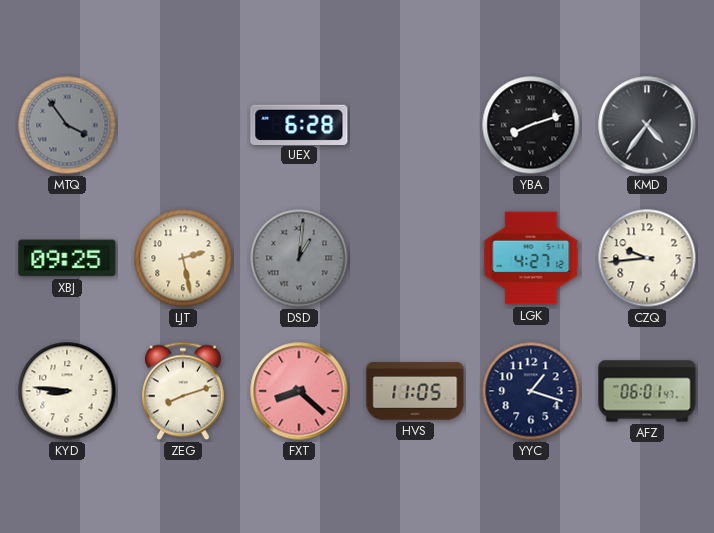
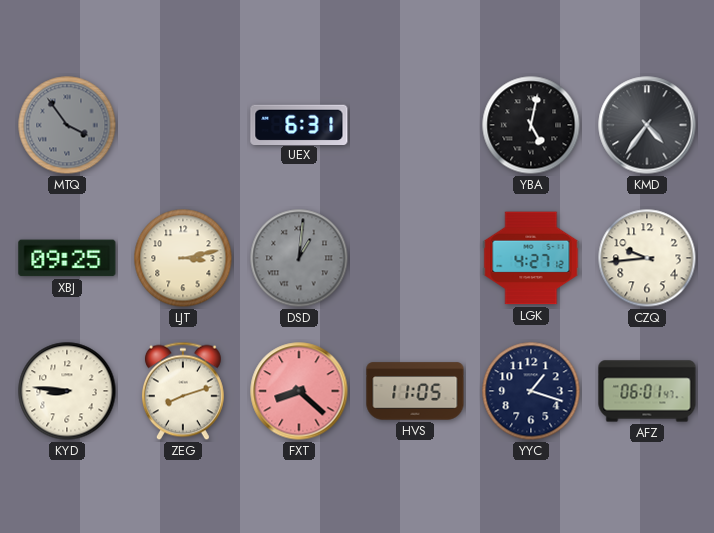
UEX: 6:28 -> 6:31
YBA: 8:12 -> 5:02
LJT: 2:28 -> 3:13
